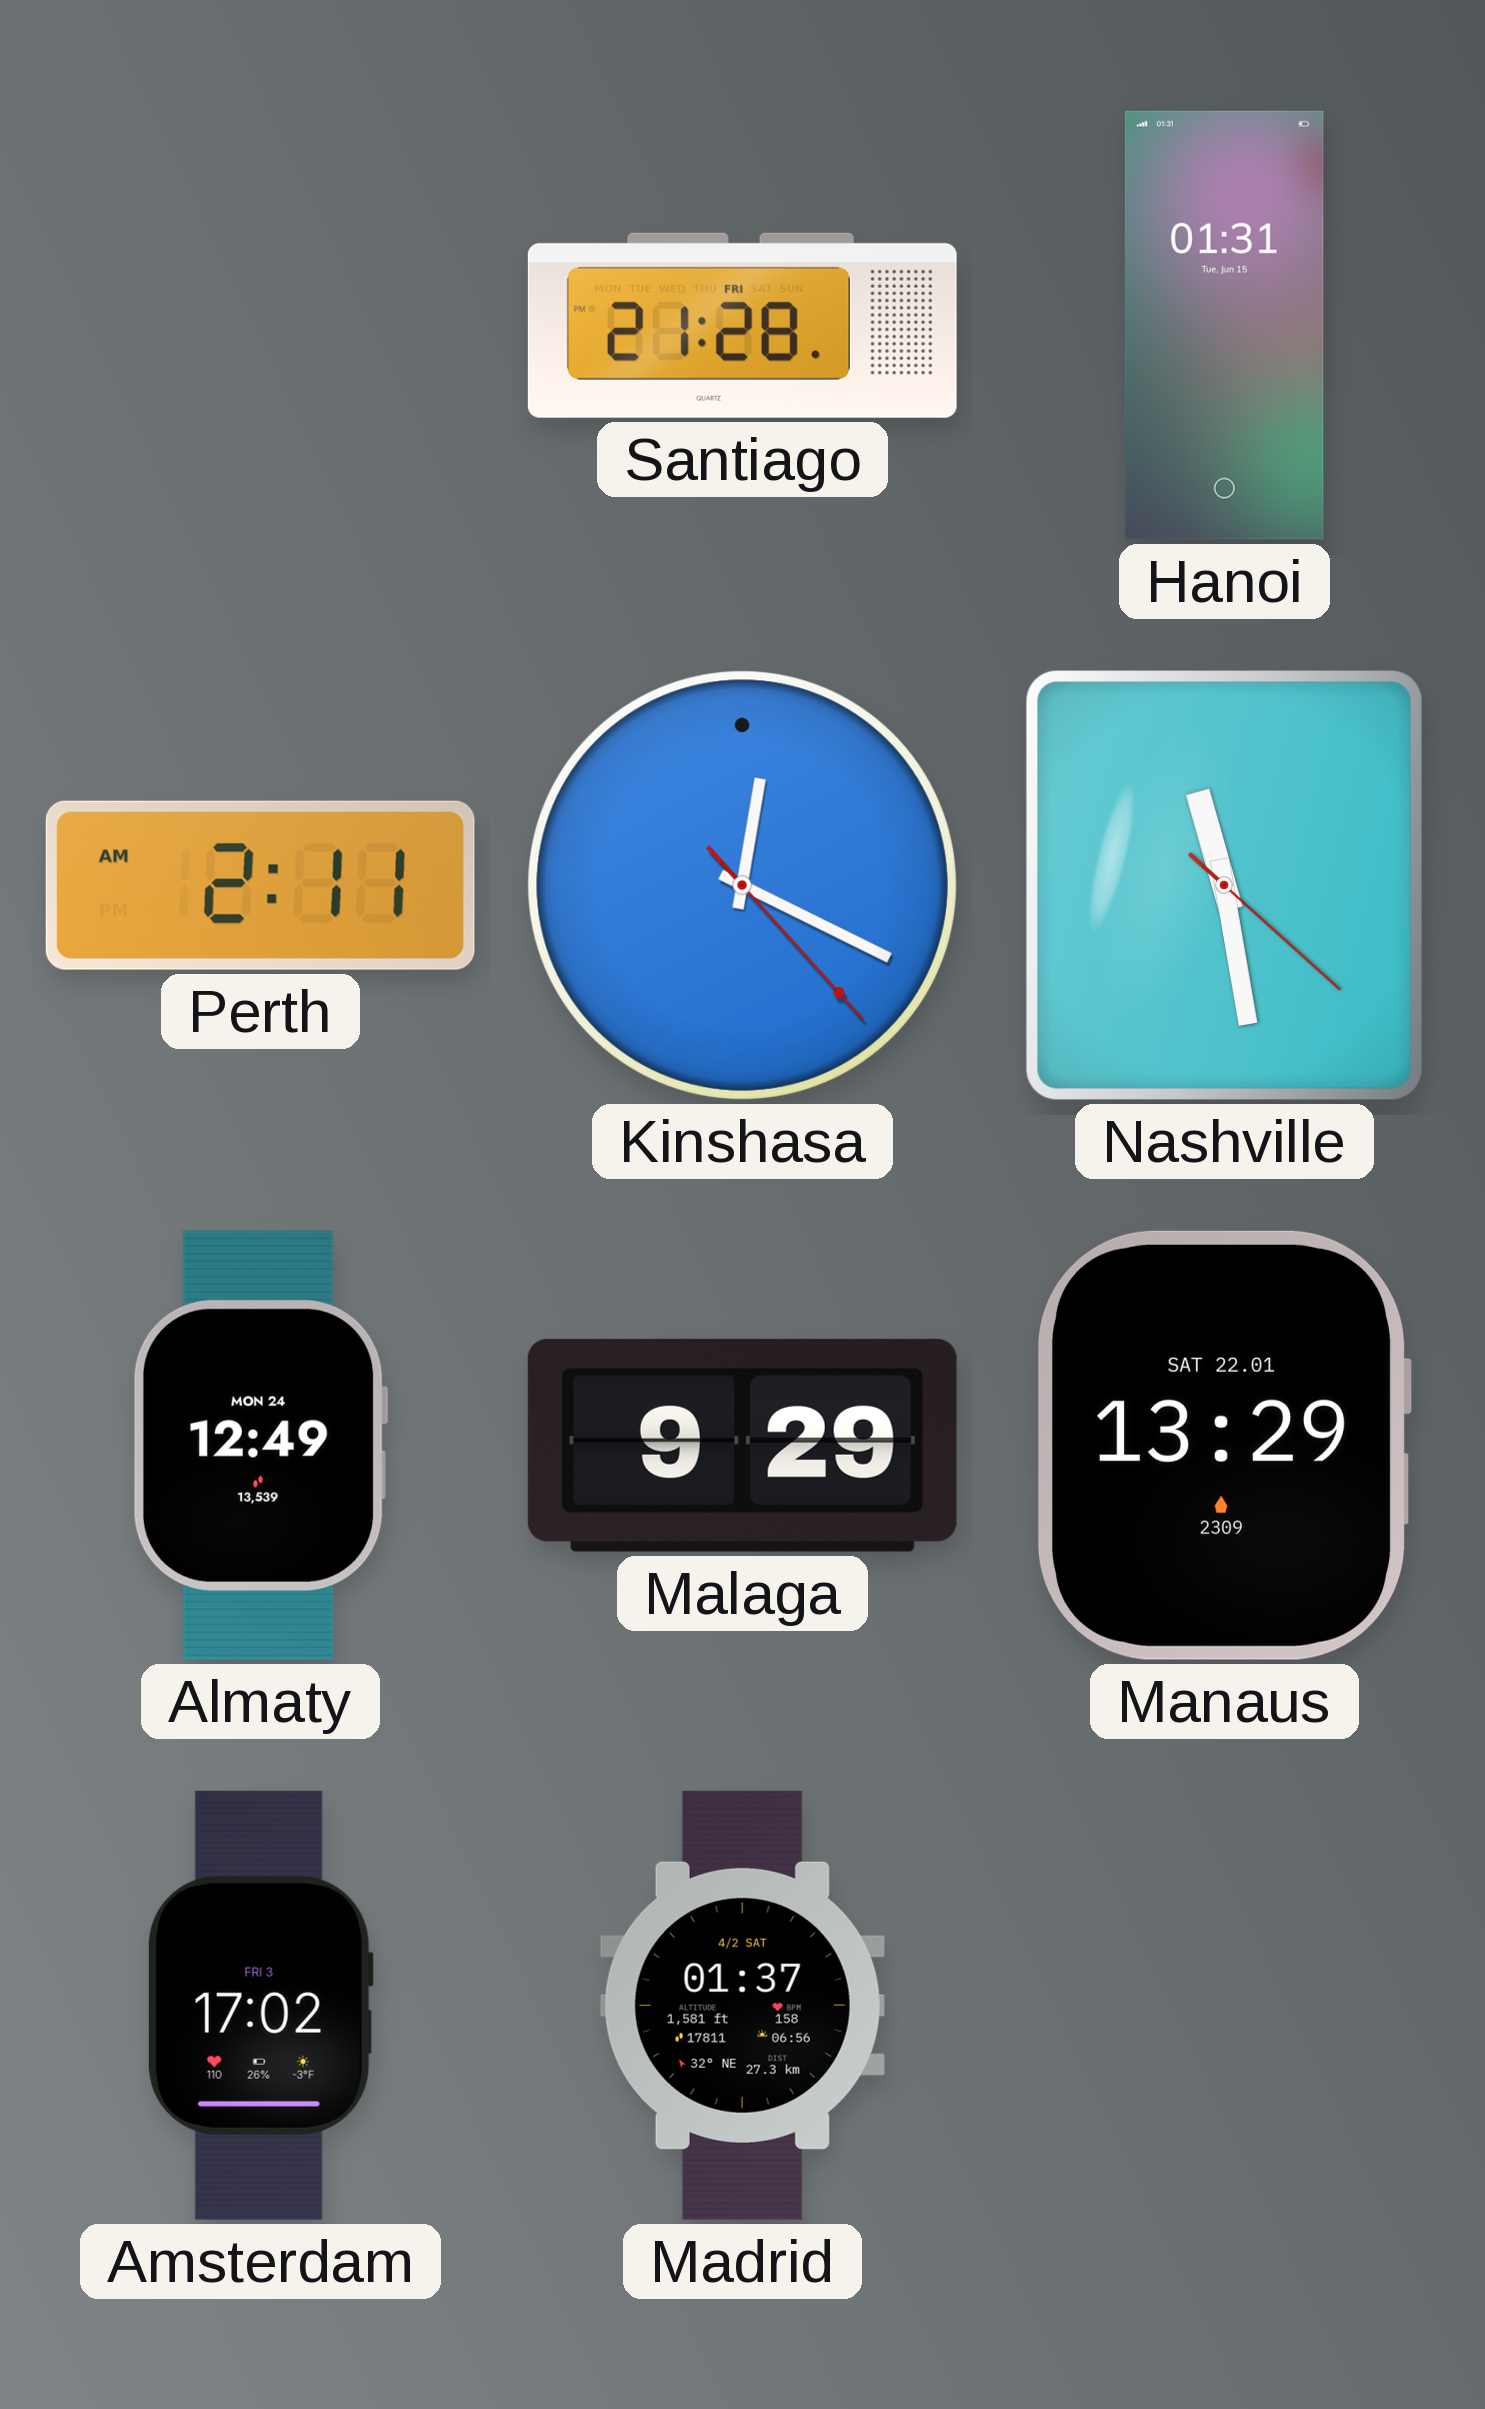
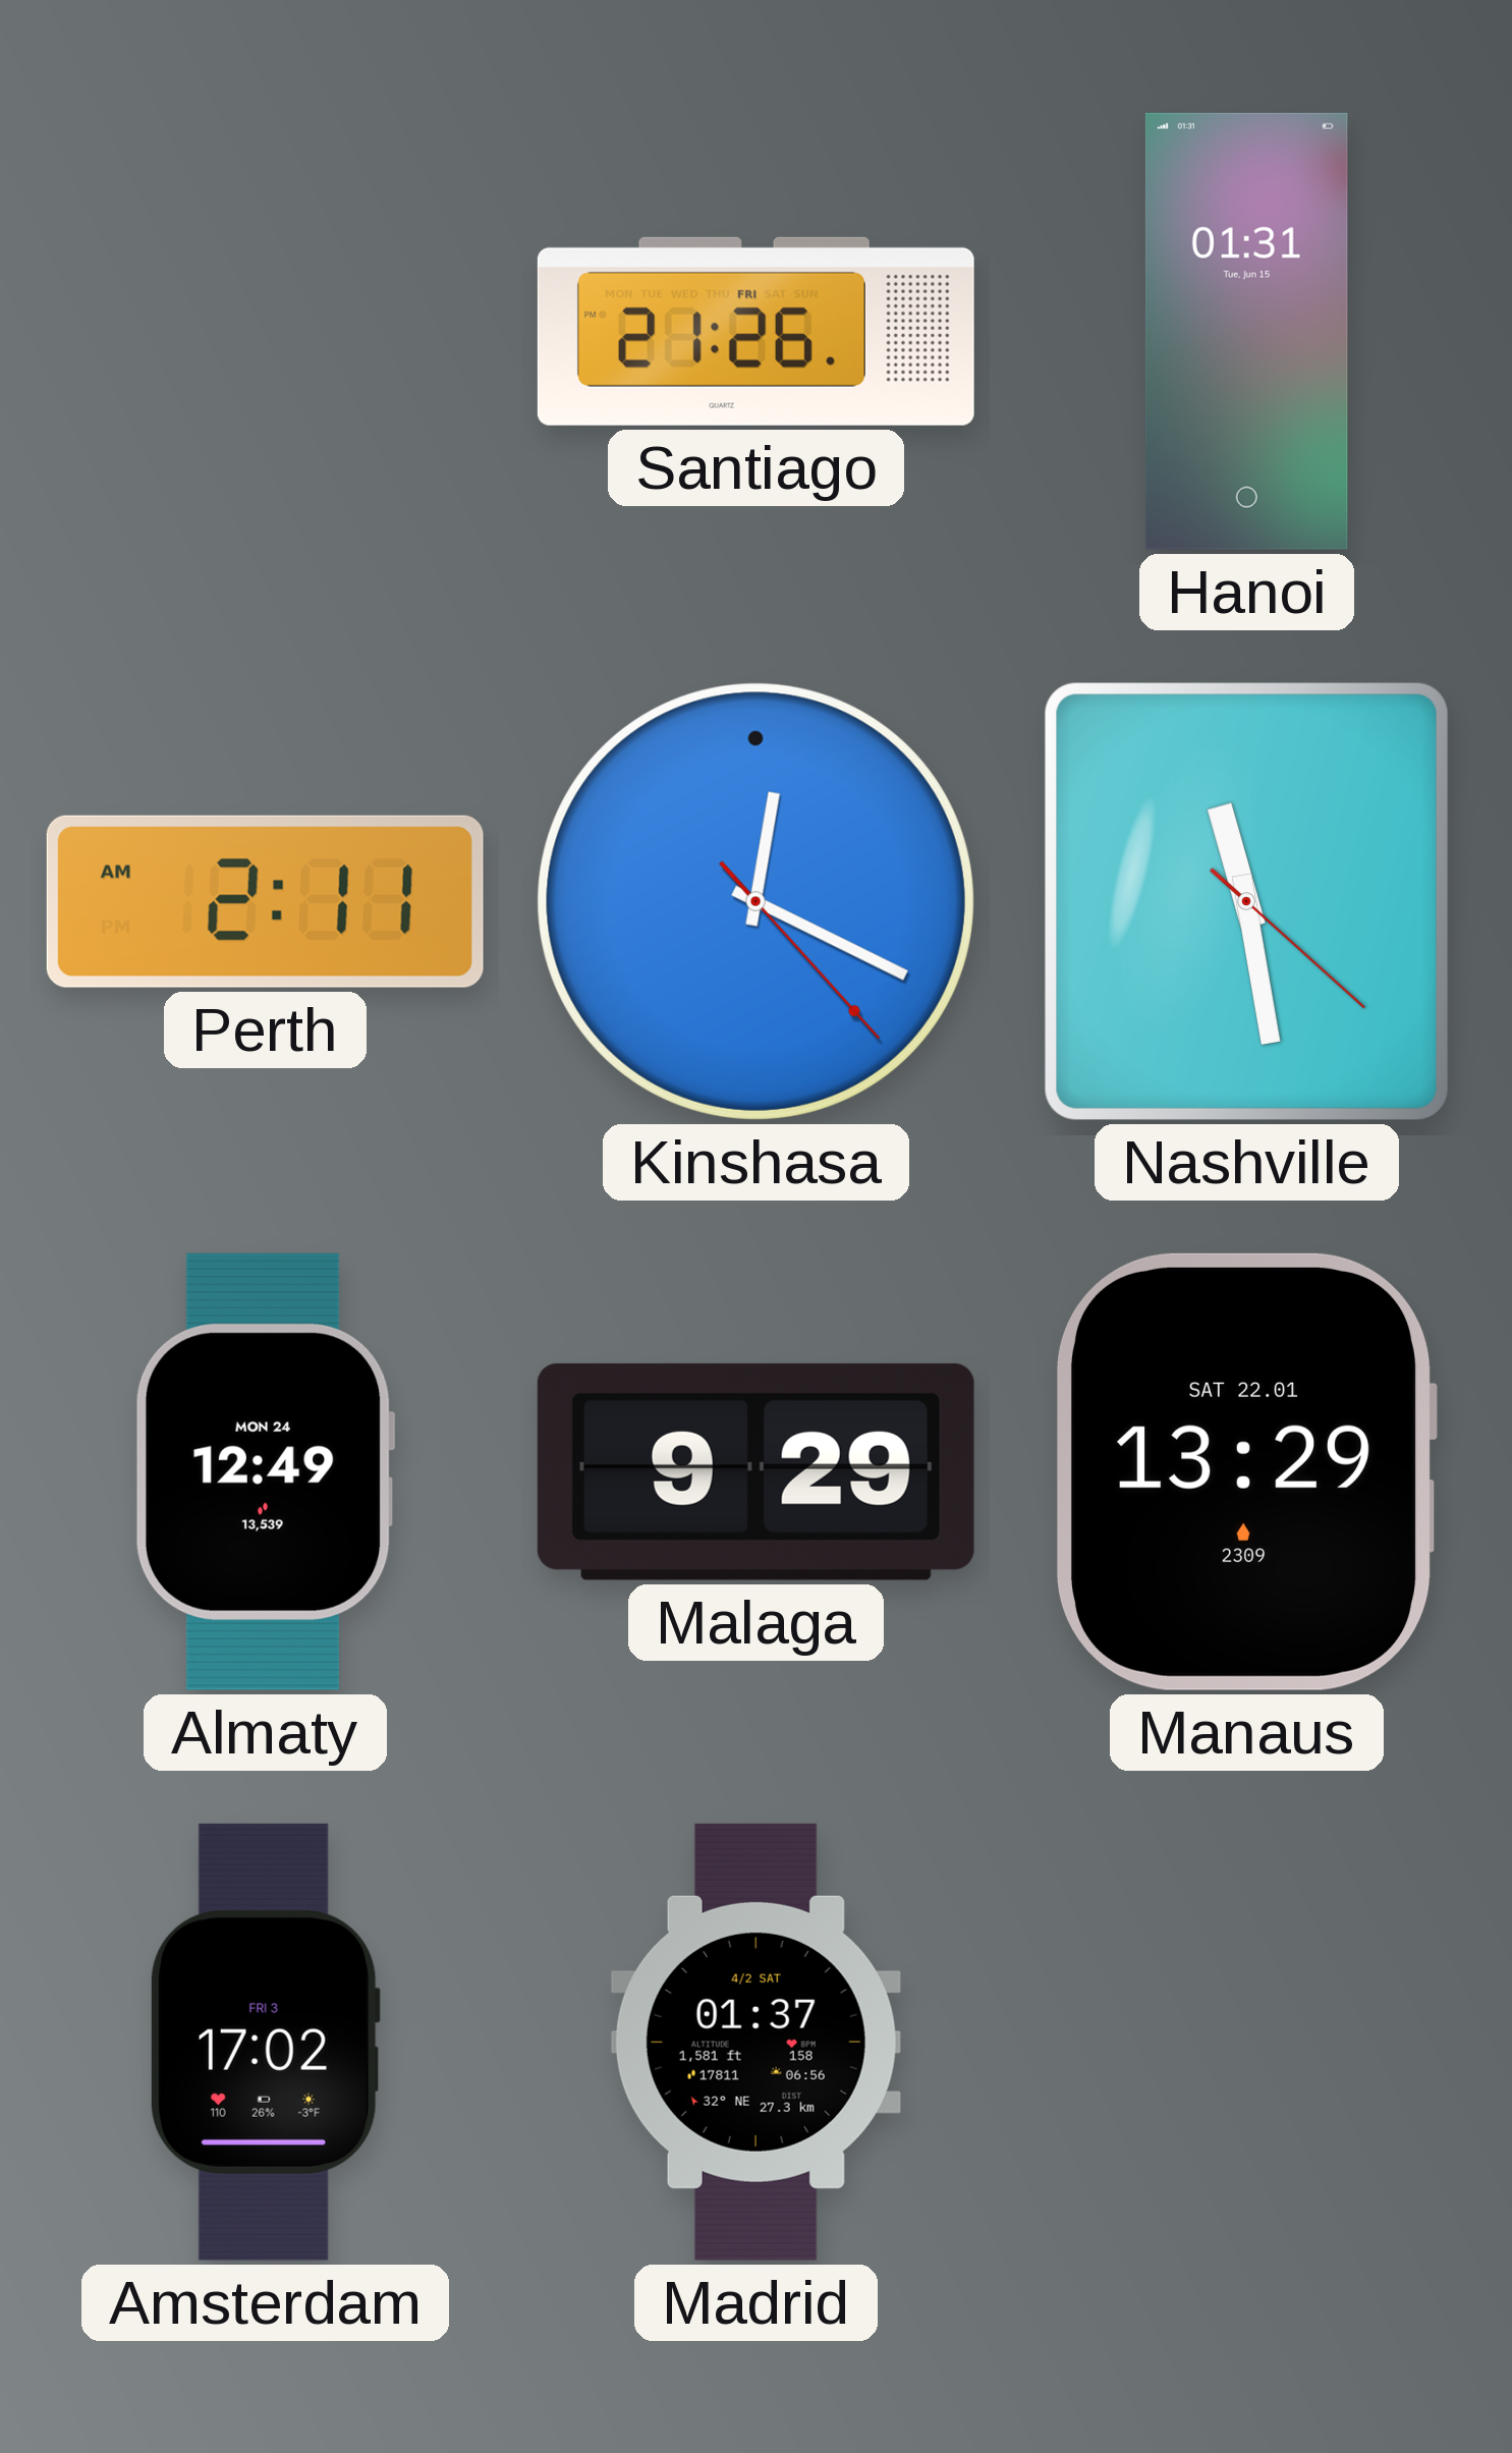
Santiago: 21:28 -> 21:26
